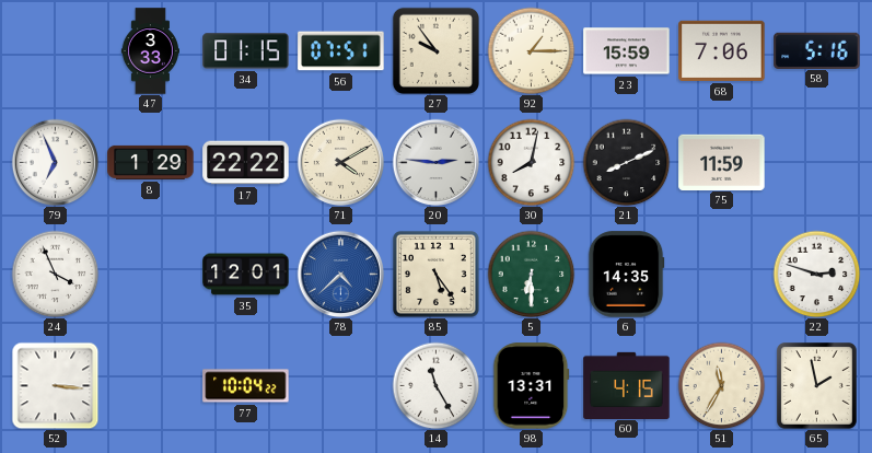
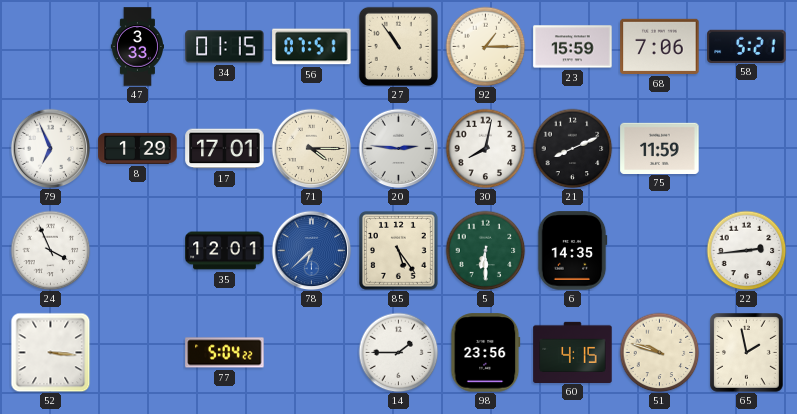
27: 9:54 -> 10:54
58: 5:16 -> 5:21
17: 22:22 -> 17:01
71: 4:10 -> 4:15
78: 4:38 -> 6:38
22: 2:48 -> 2:44
77: 10:04 -> 5:04
14: 11:25 -> 1:45
98: 13:31 -> 23:56
51: 11:35 -> 9:48
